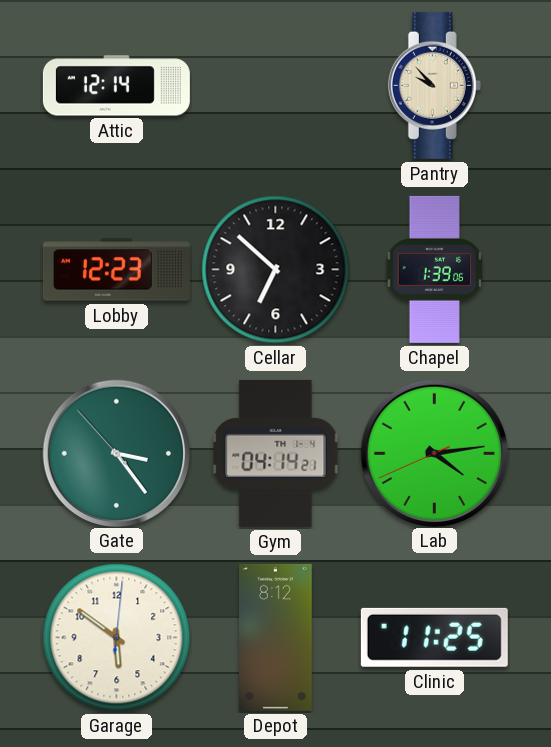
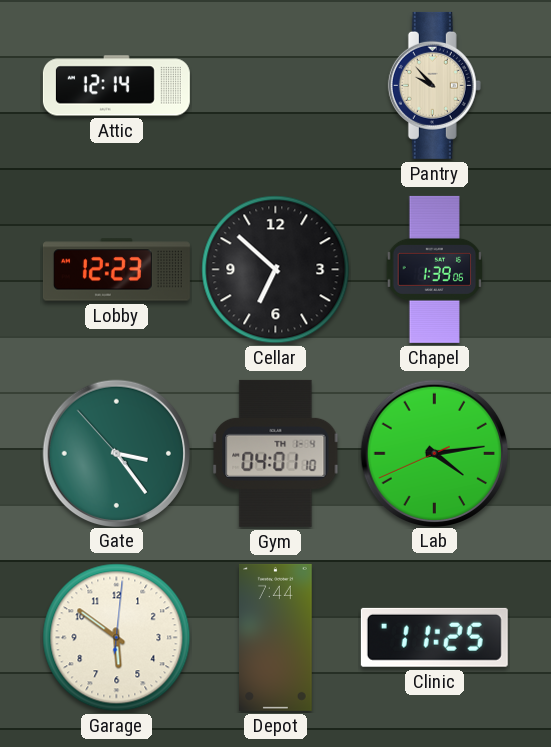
Gym: 04:14 -> 04:01
Depot: 8:12 -> 7:44
